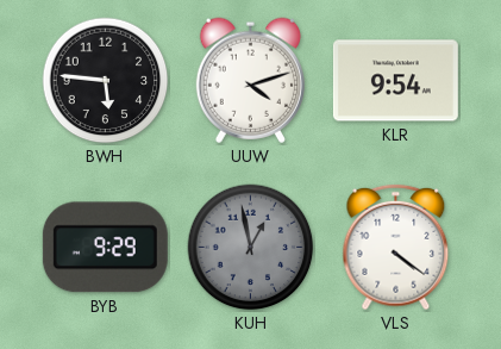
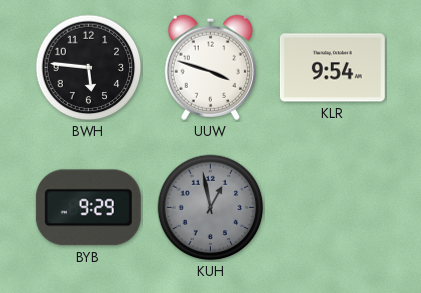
UUW: 4:12 -> 3:48
VLS: 4:21 -> none
